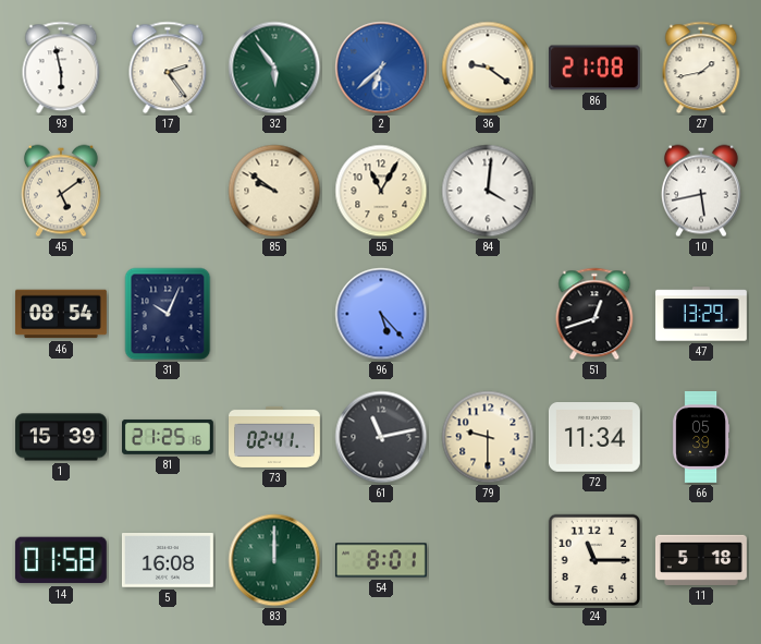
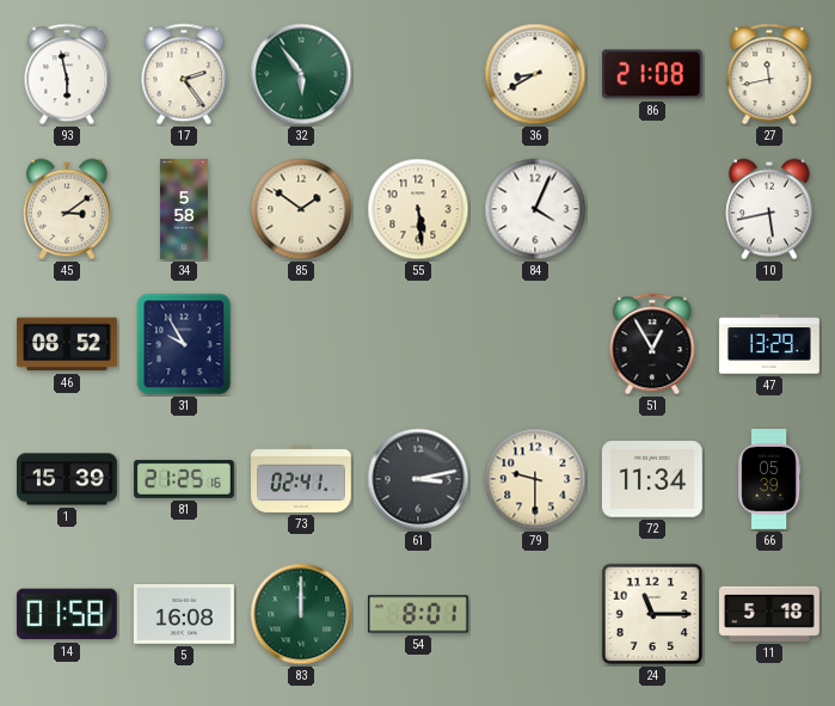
2: 6:38 -> none
36: 9:21 -> 8:40
27: 1:43 -> 11:43
45: 5:09 -> 3:09
34: none -> 5:58
85: 9:51 -> 1:51
55: 11:05 -> 5:29
84: 4:01 -> 4:04
46: 08:54 -> 08:52
31: 10:04 -> 9:55
96: 5:23 -> none
51: 12:42 -> 12:55
61: 11:13 -> 3:13
